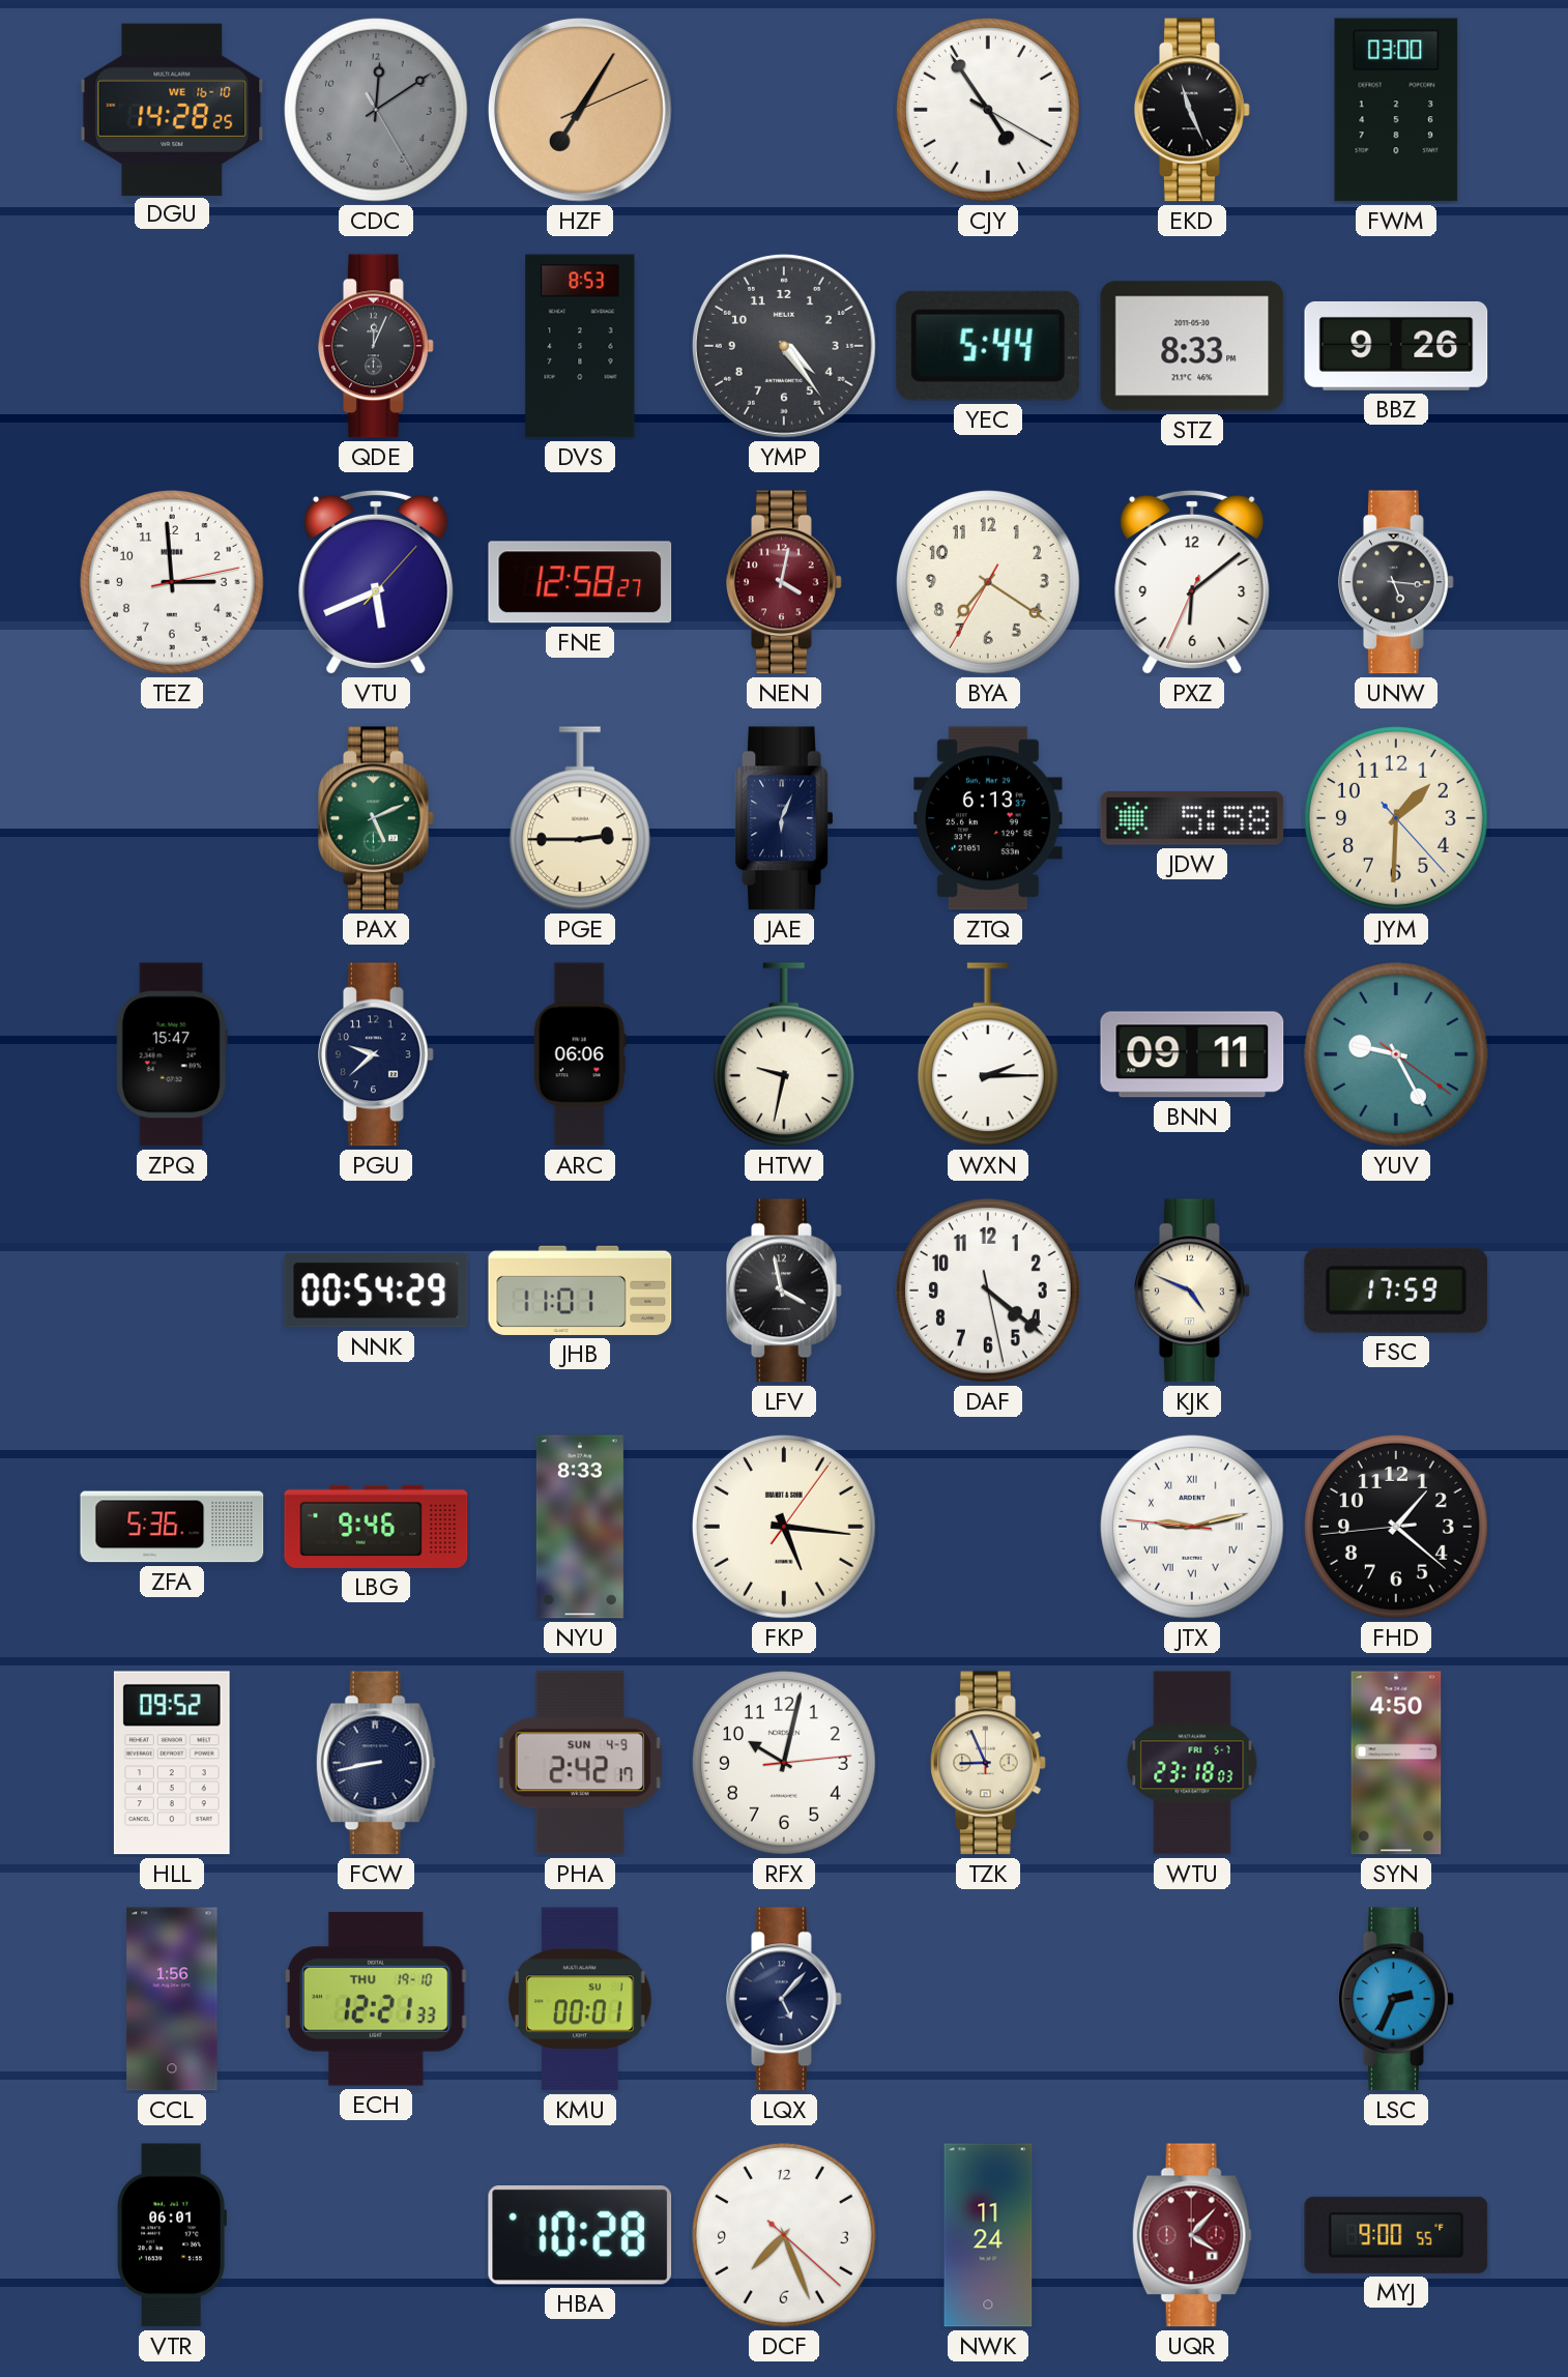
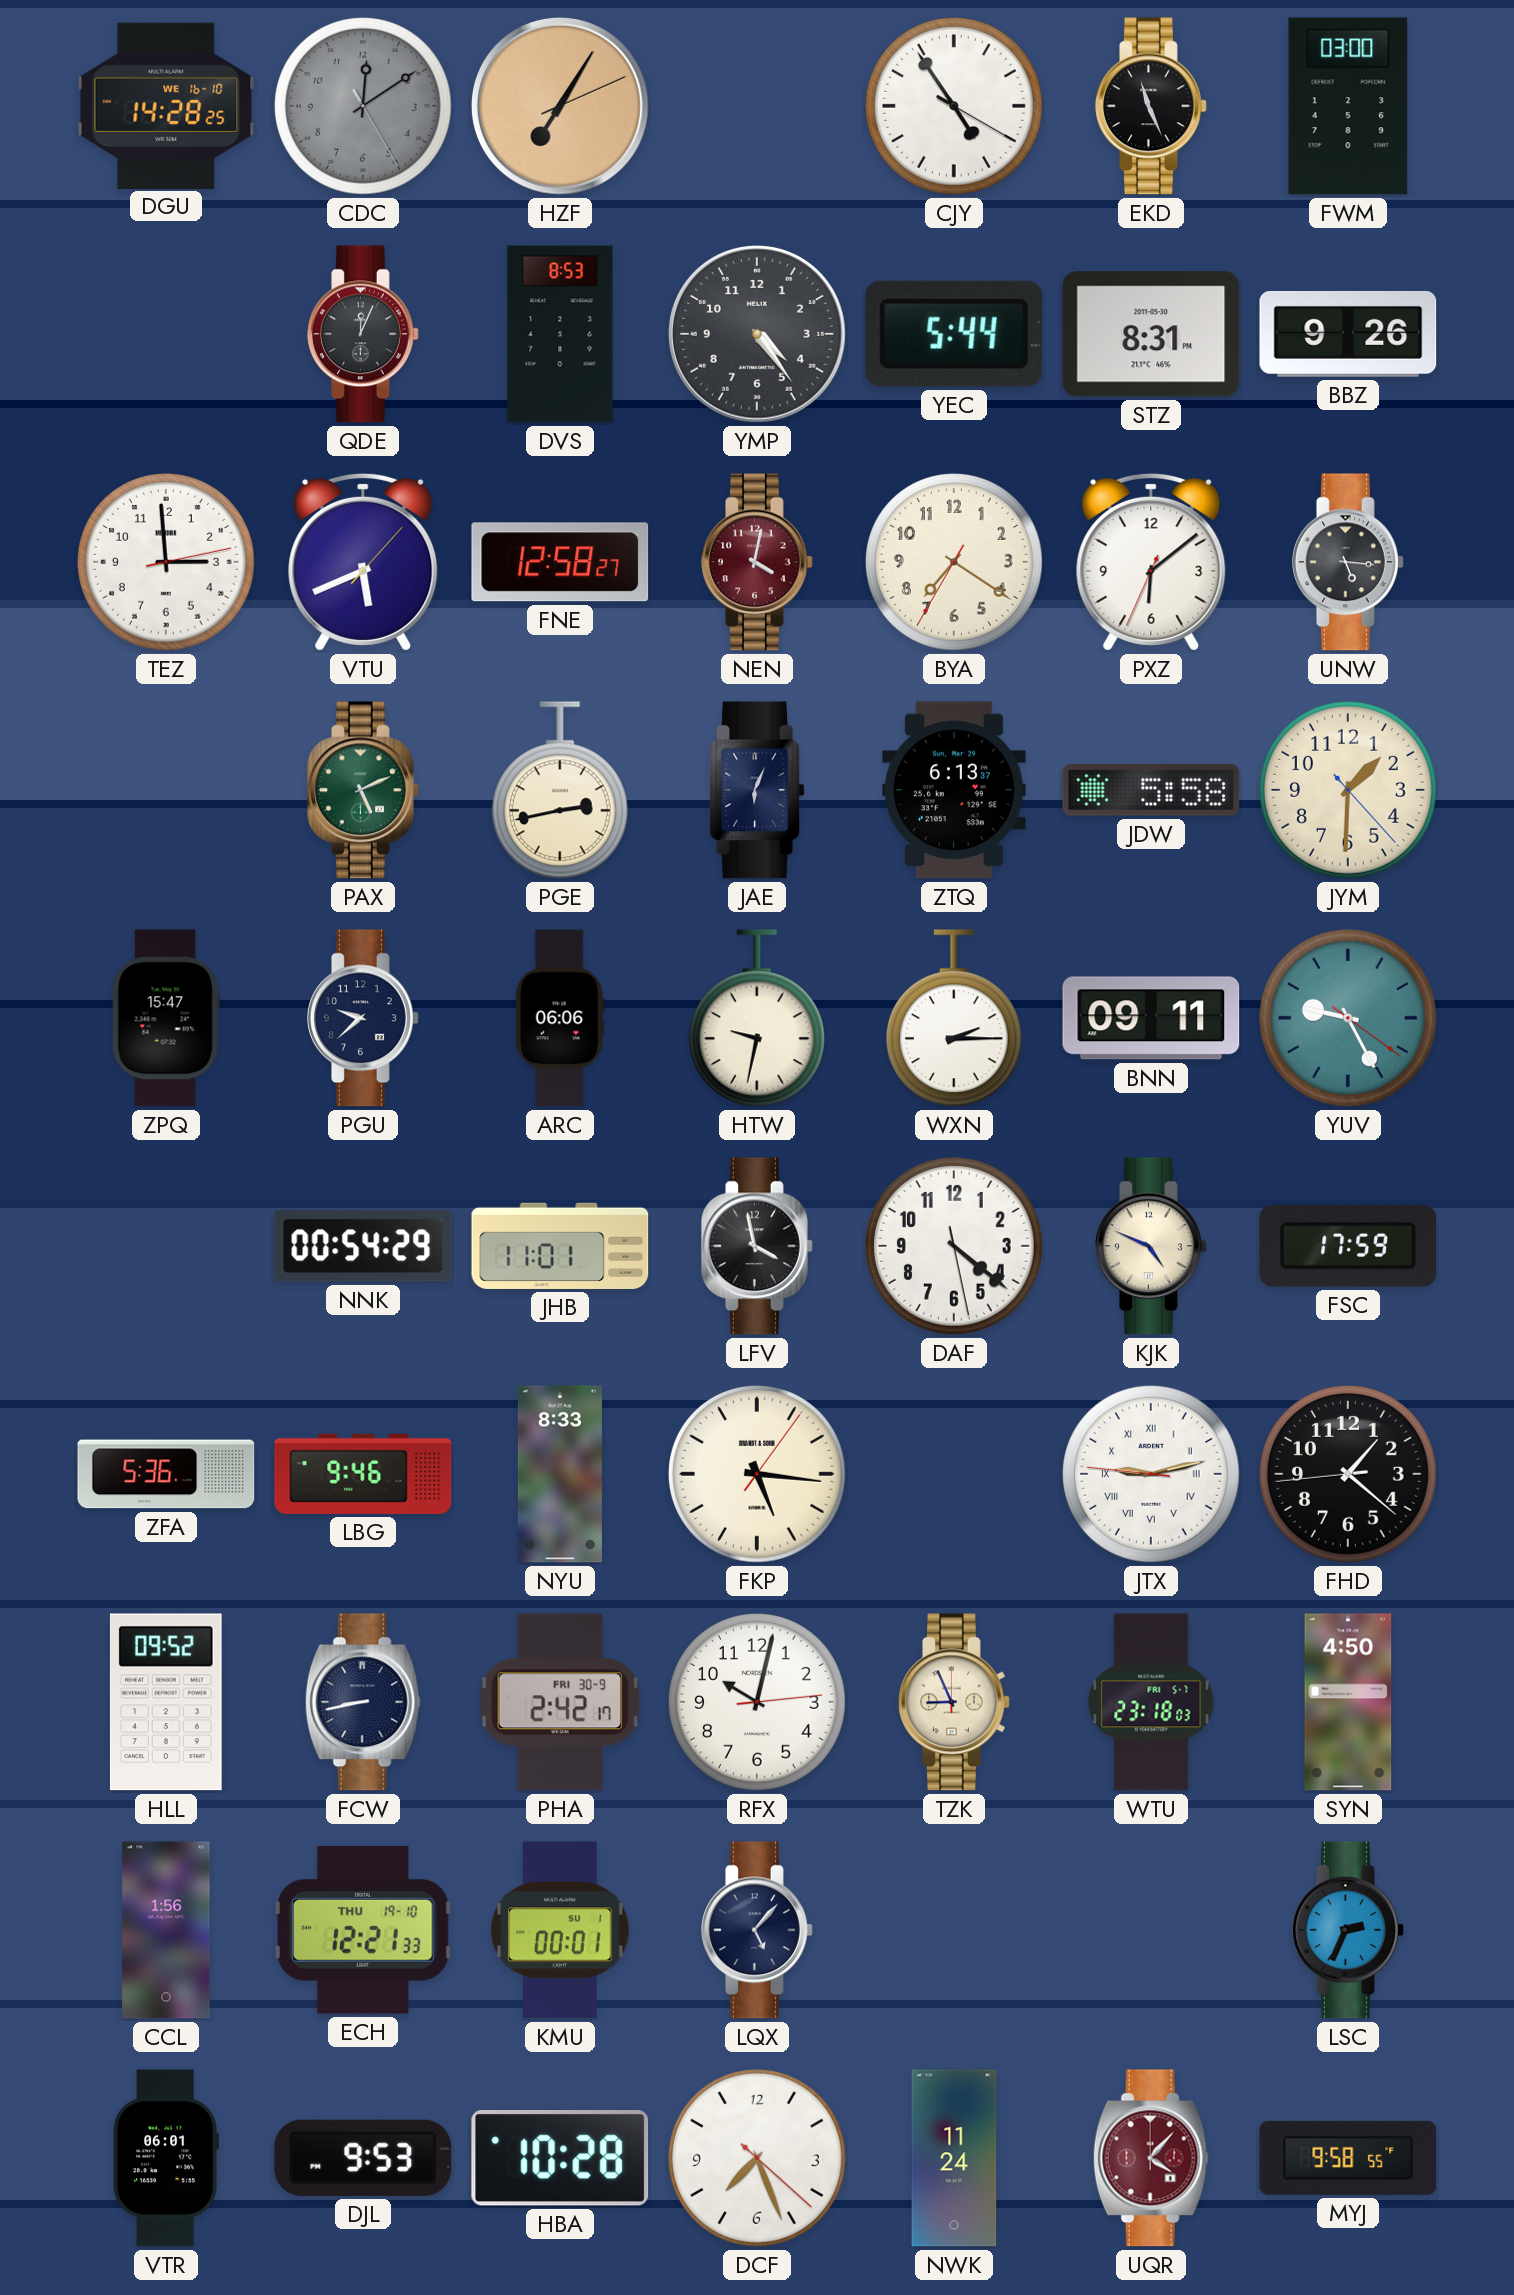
STZ: 8:33 -> 8:31
PGE: 2:45 -> 2:43
PHA date: SUN 4-9 -> FRI 30-9
DJL: none -> 9:53
MYJ: 9:00 -> 9:58
